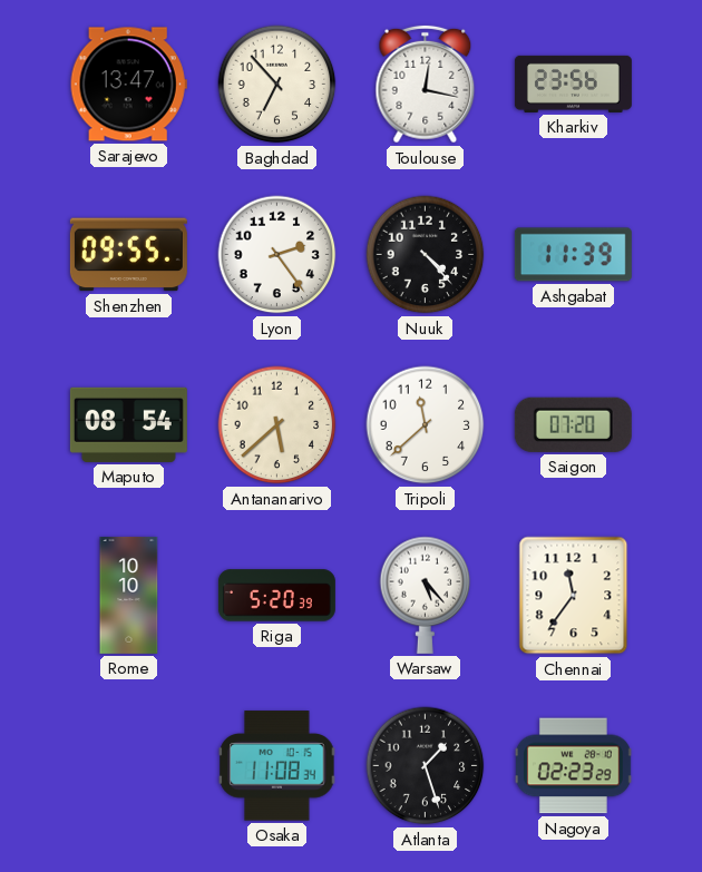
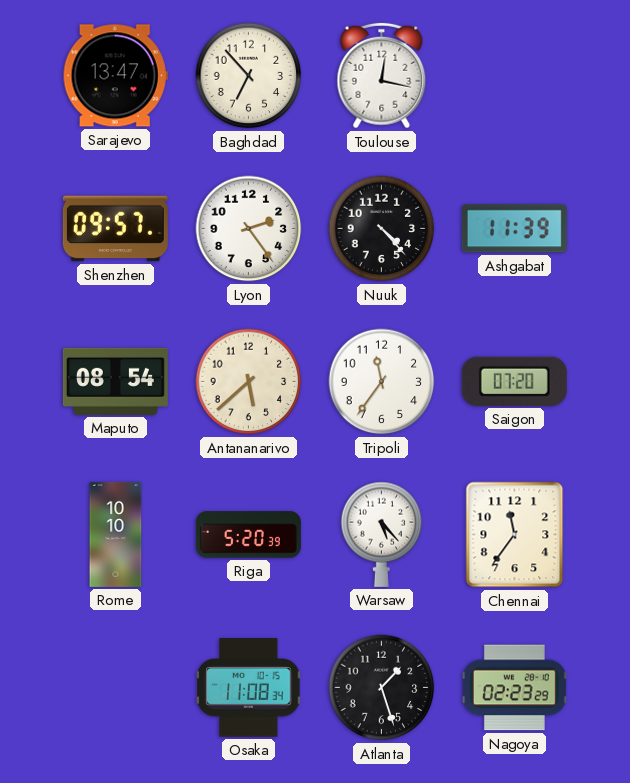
Kharkiv: 23:56 -> none
Shenzhen: 09:55 -> 09:57
Tripoli: 11:38 -> 11:36
